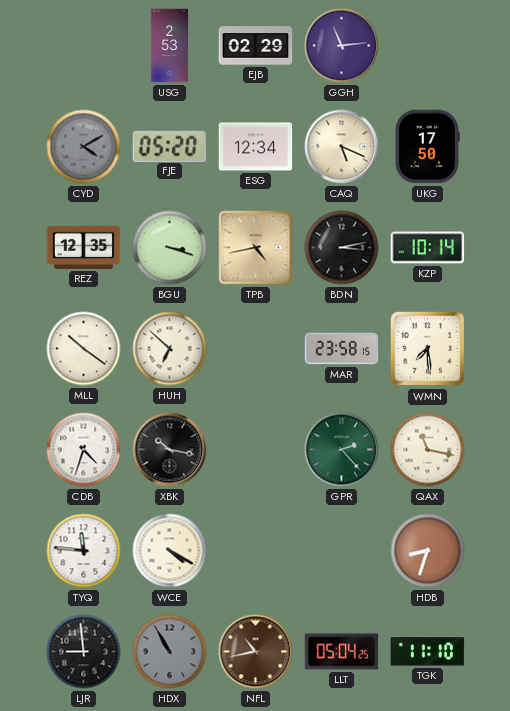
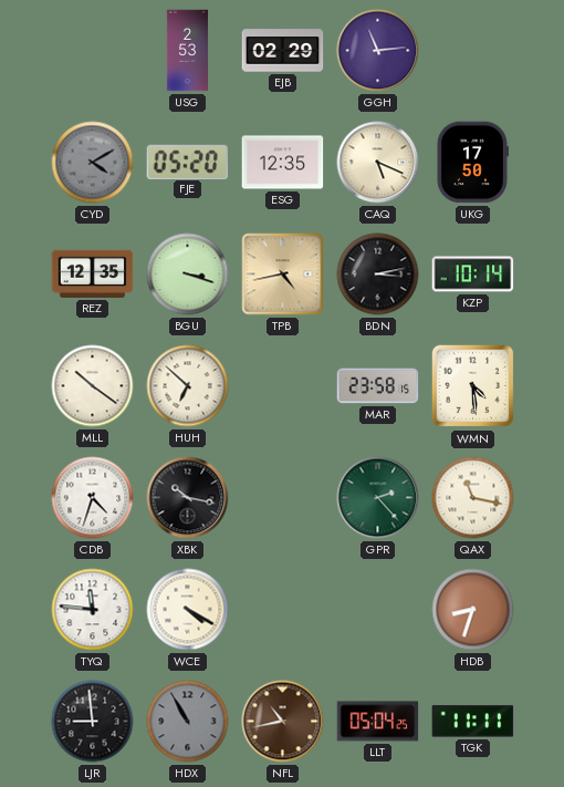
ESG: 12:34 -> 12:35
WMN: 7:29 -> 4:29
TGK: 11:10 -> 11:11
